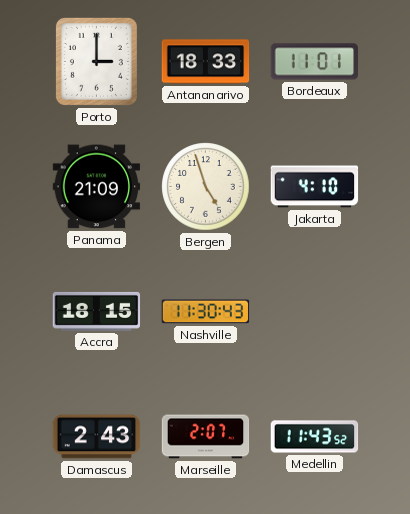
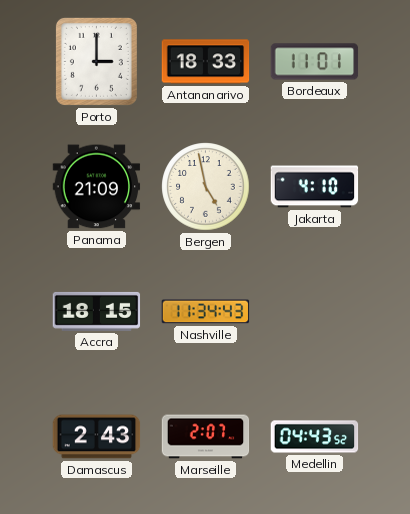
Bergen: 4:57 -> 4:58
Nashville: 11:30 -> 11:34
Medellin: 11:43 -> 04:43
